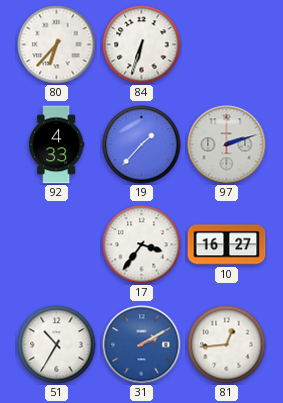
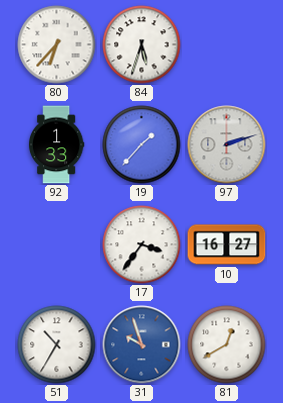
84: 6:33 -> 5:33
92: 4:33 -> 1:33
31: 2:10 -> 9:57
81: 12:44 -> 12:40
